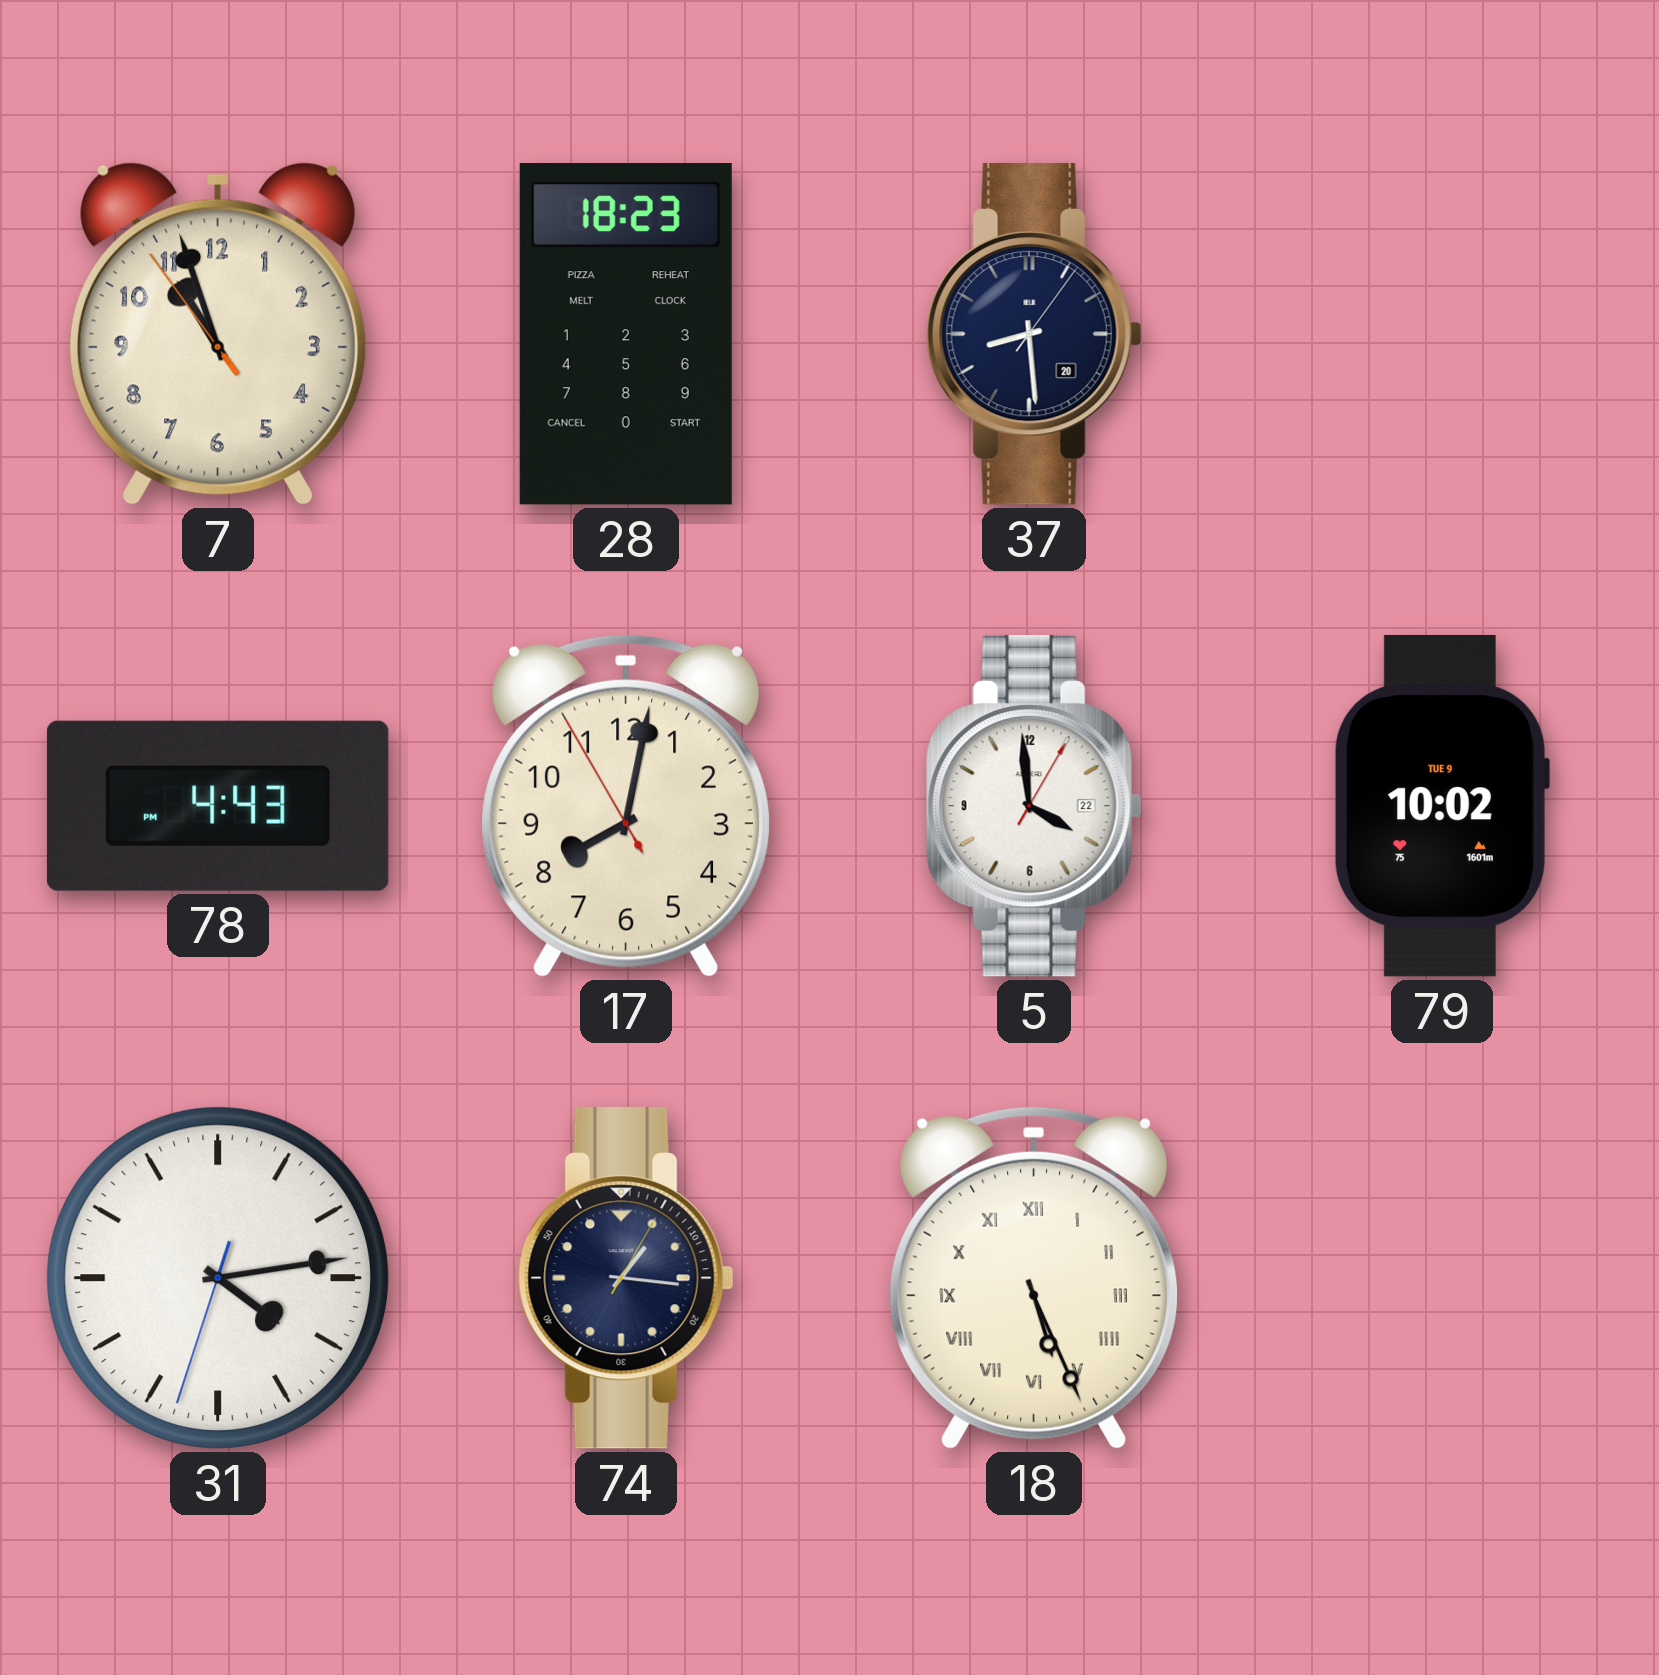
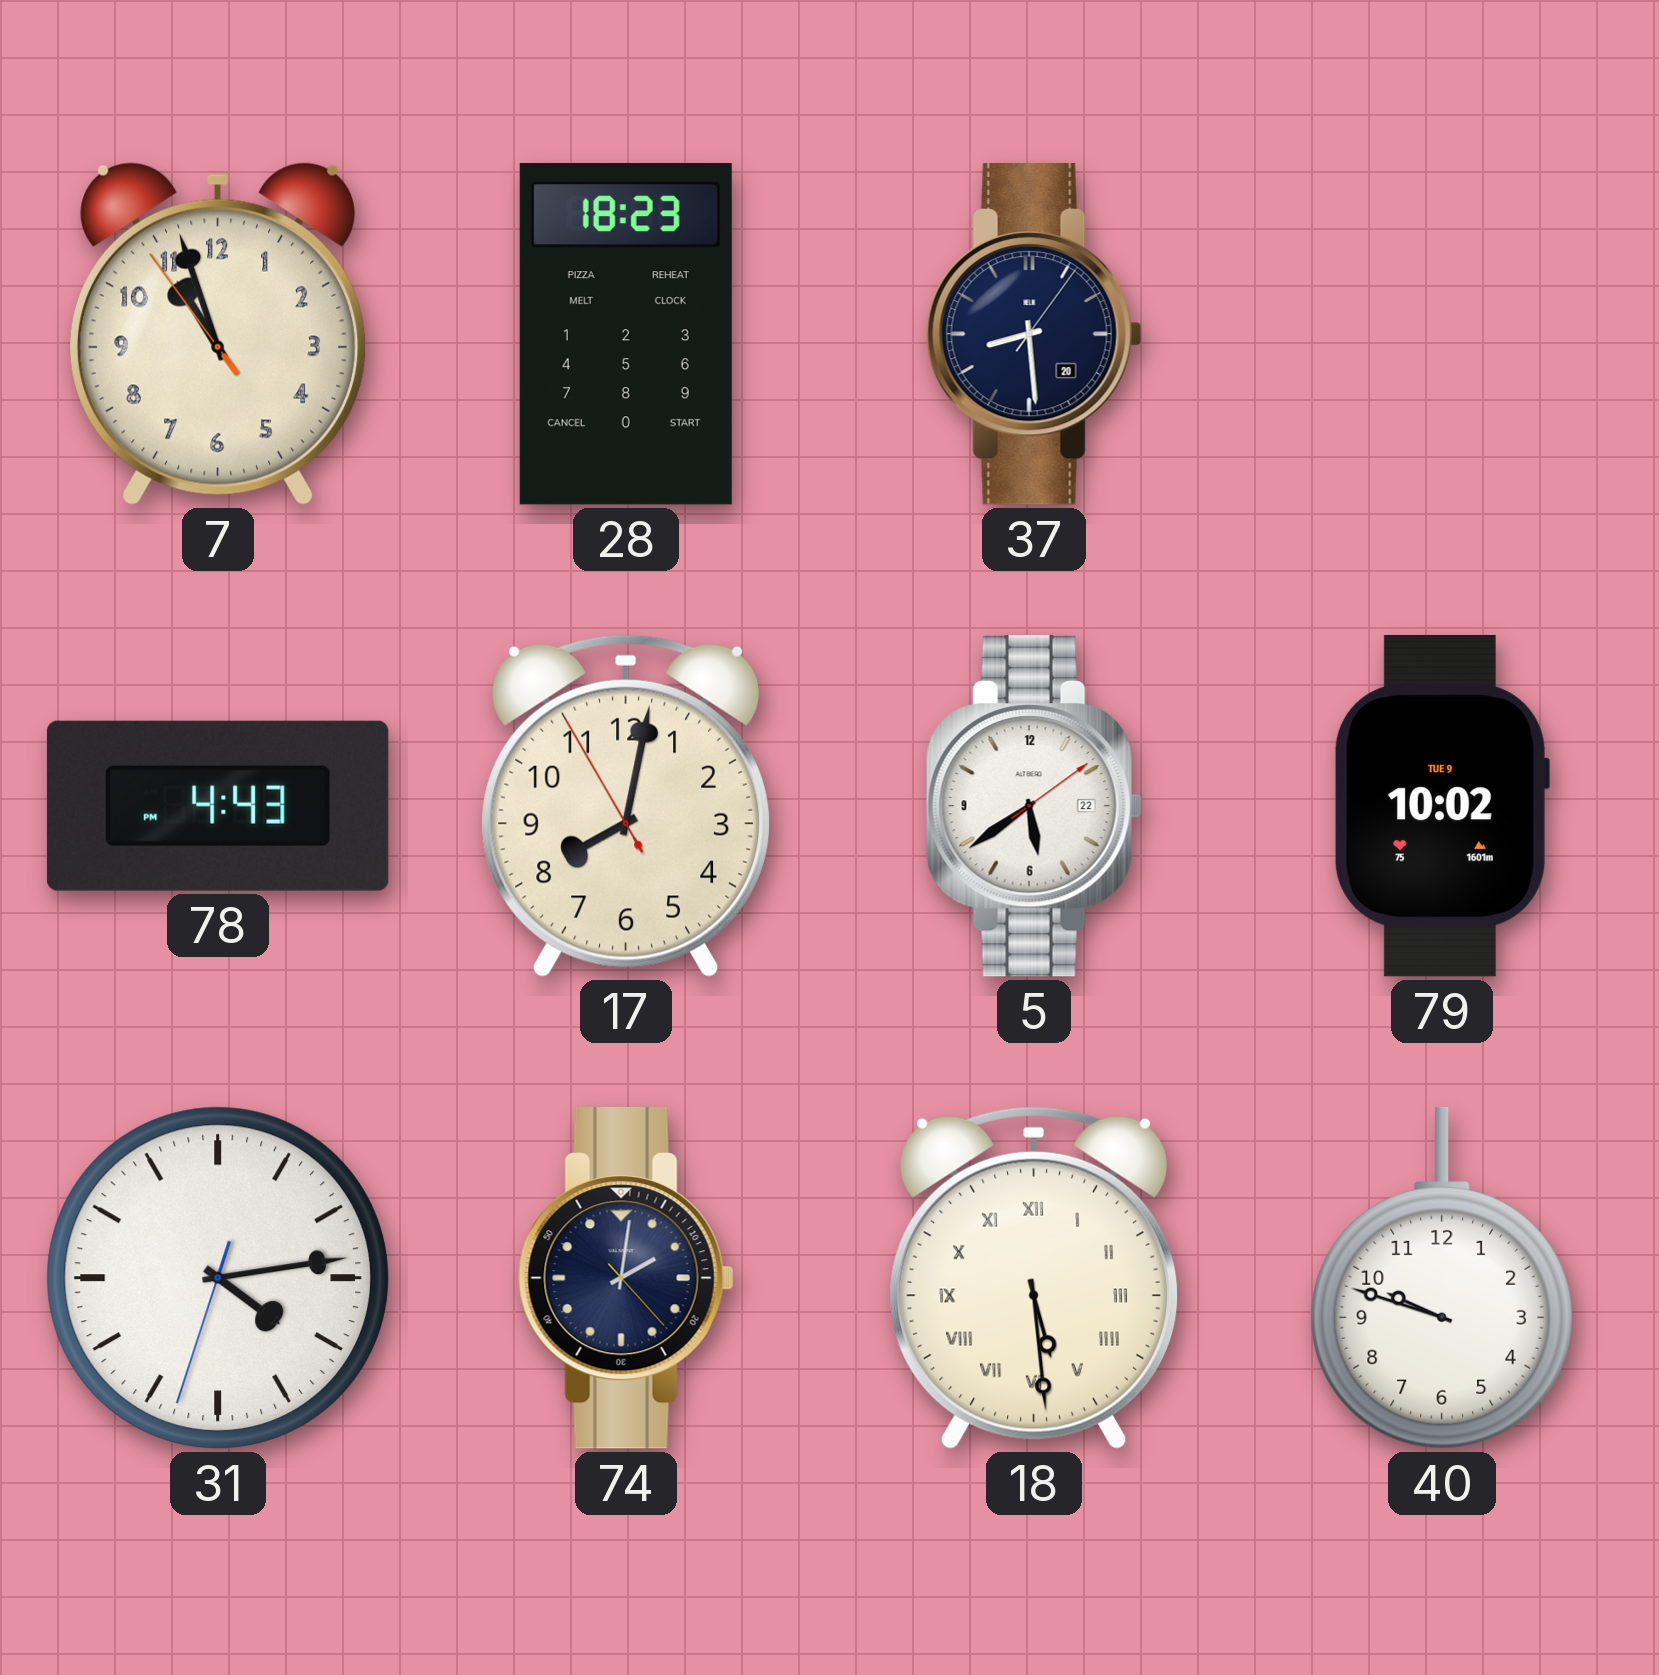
5: 3:59 -> 5:39
74: 1:16 -> 2:01
18: 5:26 -> 5:29
40: none -> 9:48
